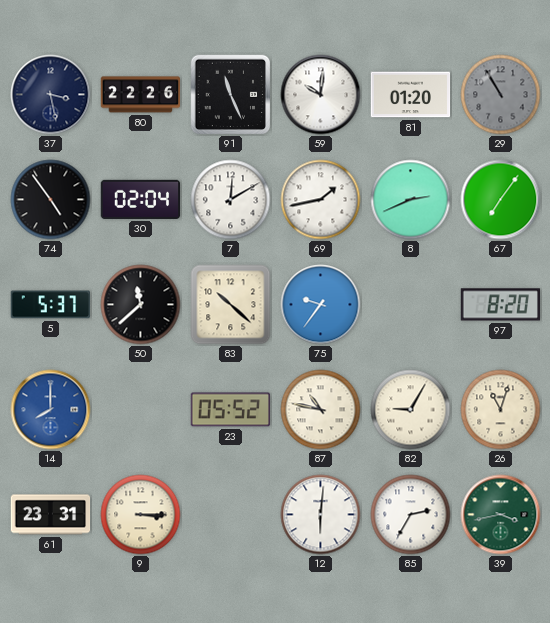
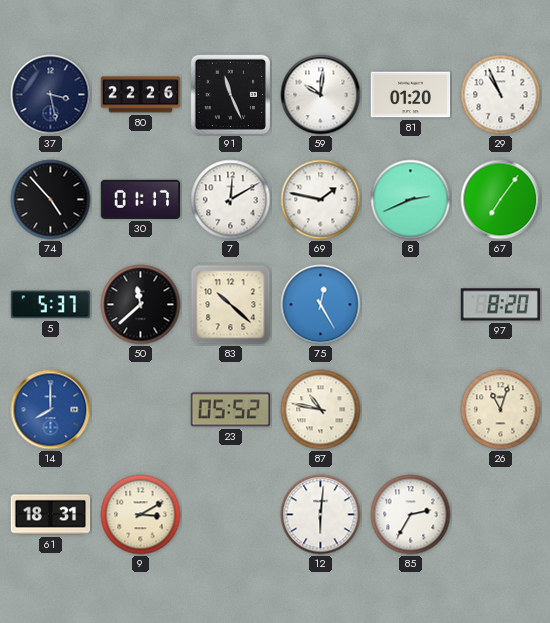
29: 10:55 -> 10:56
29 dial: grey -> white
74: 4:54 -> 4:53
30: 02:04 -> 01:17
69: 1:43 -> 1:47
75: 9:36 -> 12:25
82: 9:05 -> none
61: 23:31 -> 18:31
9: 3:15 -> 3:10
39: 3:43 -> none
